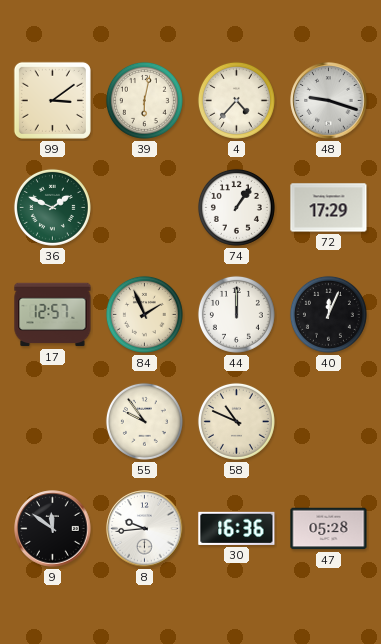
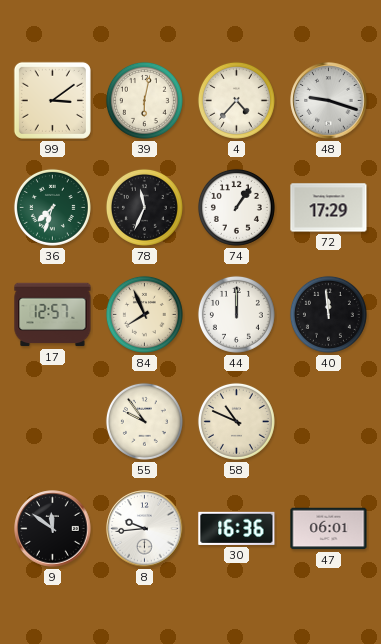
36: 1:49 -> 7:33
78: none -> 11:34
84: 1:56 -> 7:56
40: 12:04 -> 11:59
47: 05:28 -> 06:01
